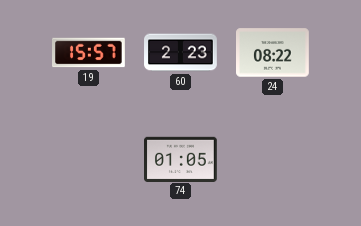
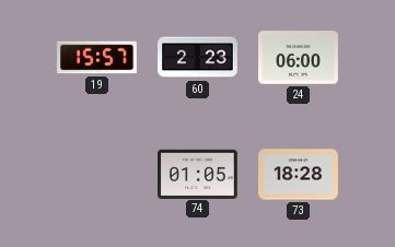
24: 08:22 -> 06:00
73: none -> 18:28
